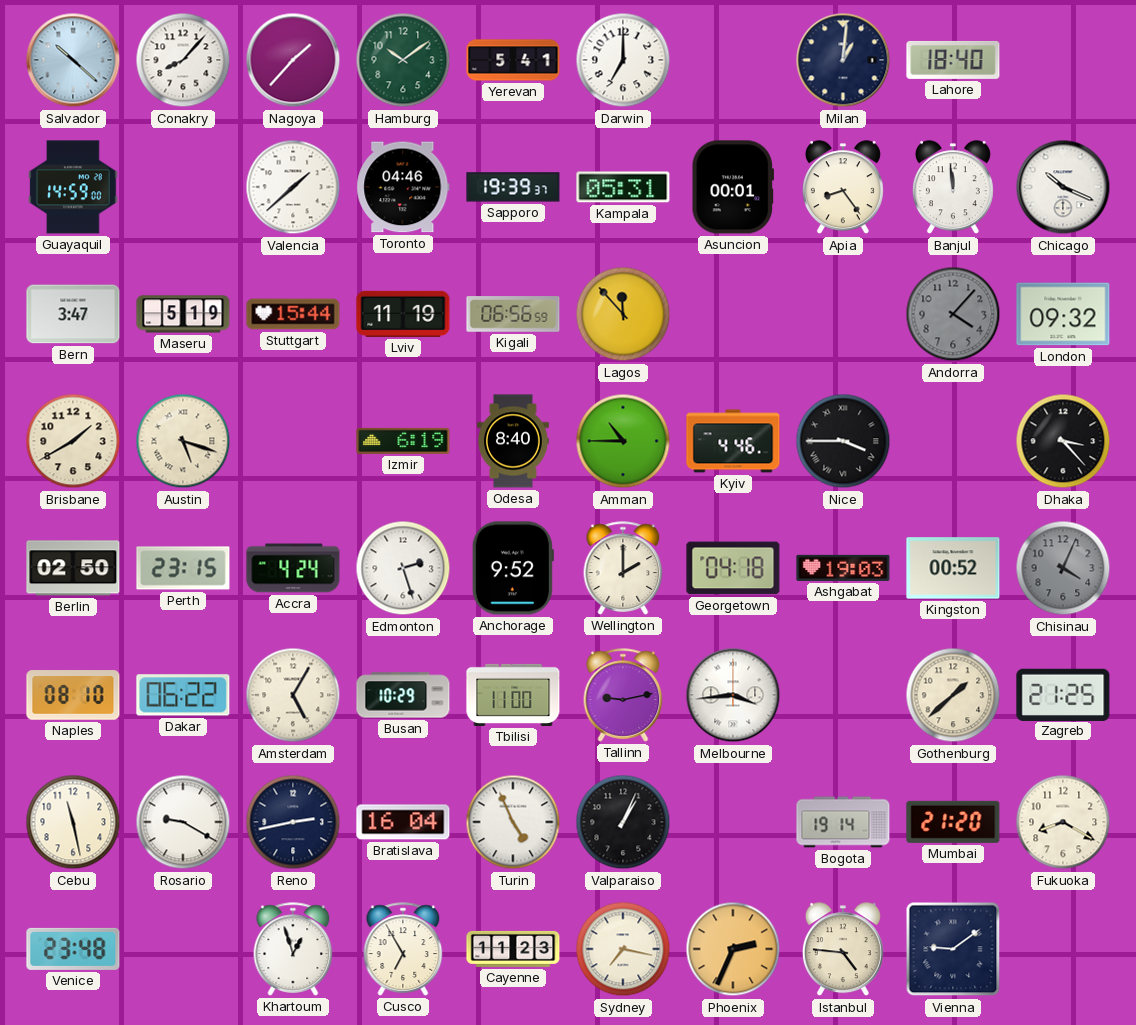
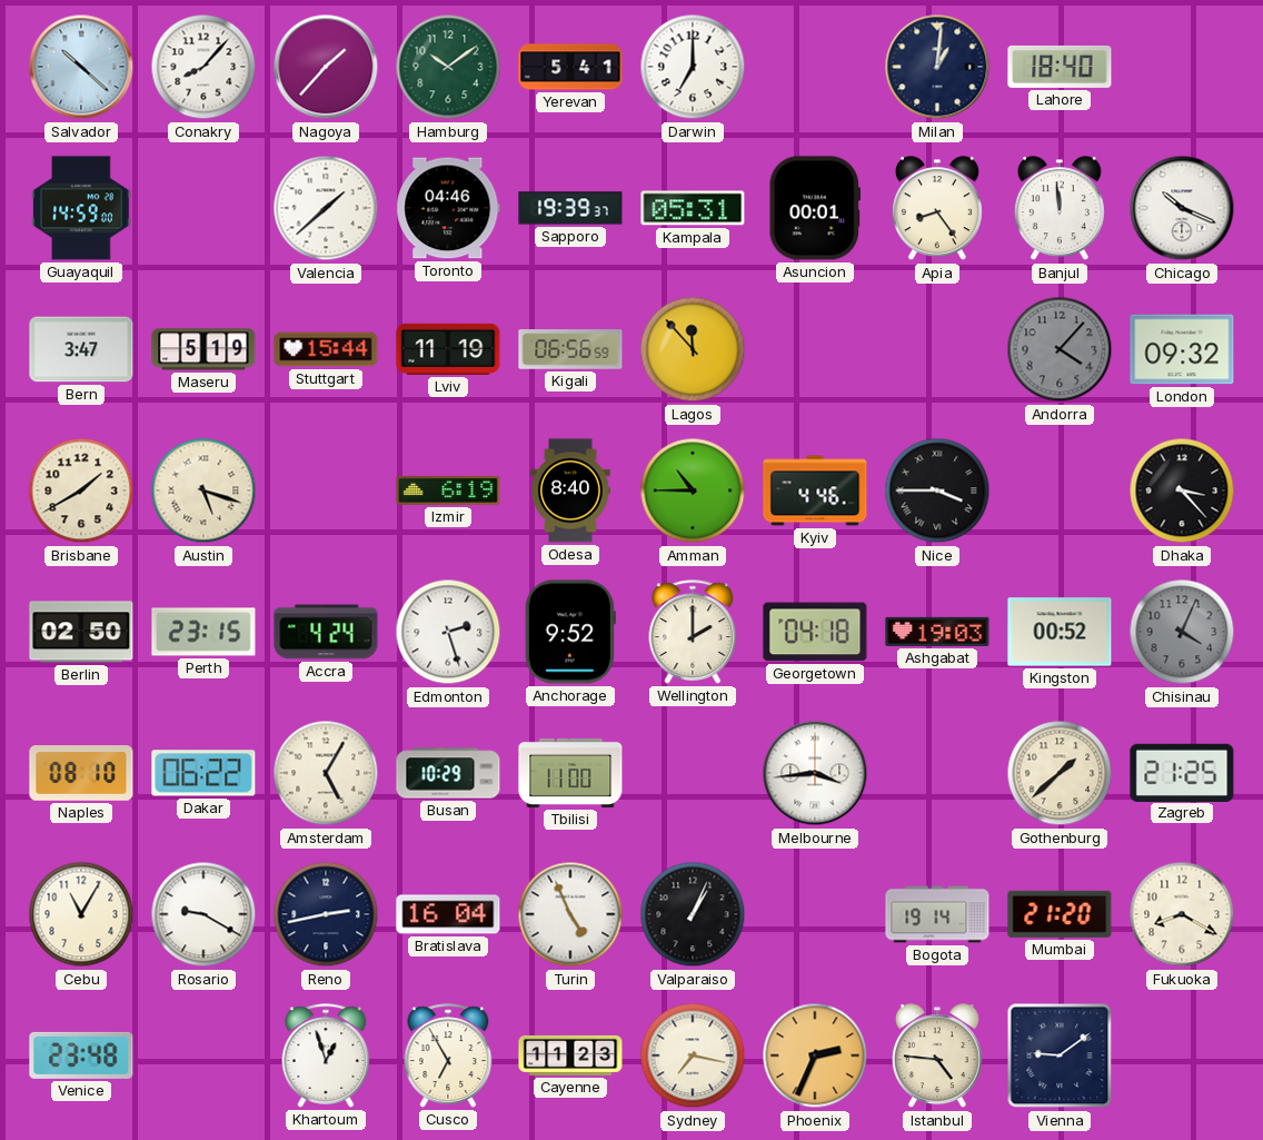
Tallinn: 9:13 -> none
Cebu: 11:28 -> 11:05
